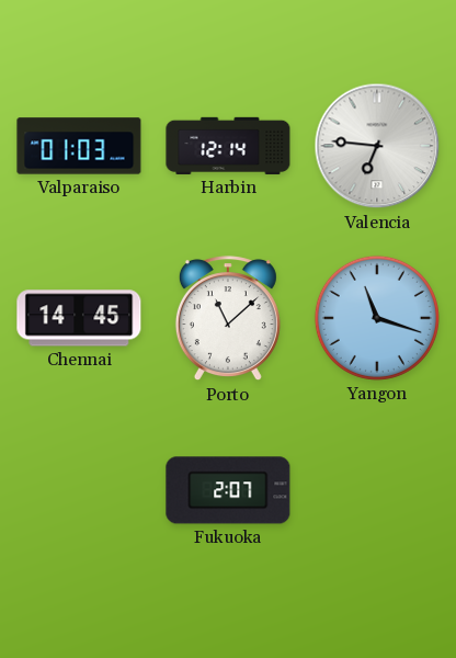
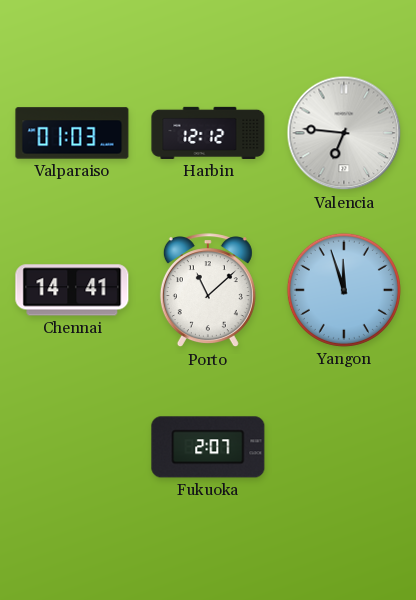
Harbin: 12:14 -> 12:12
Chennai: 14:45 -> 14:41
Yangon: 11:18 -> 11:57
